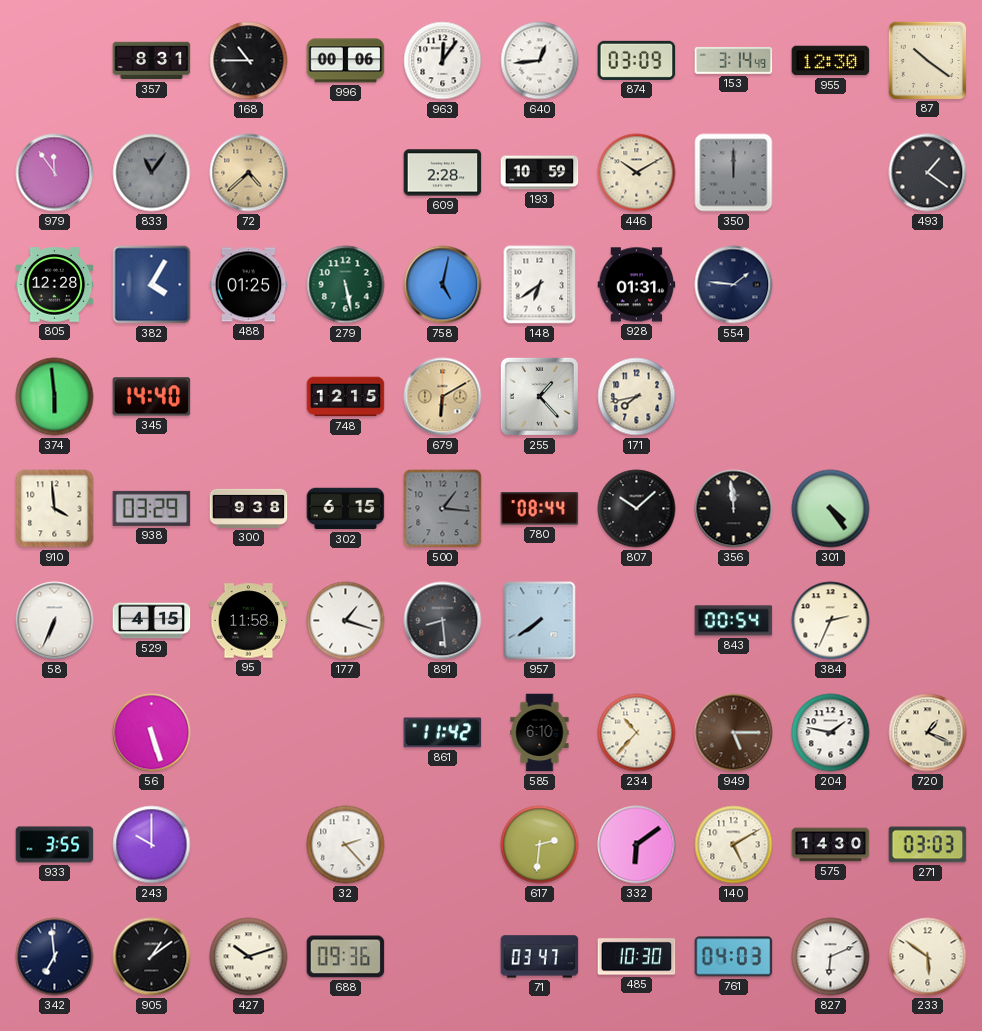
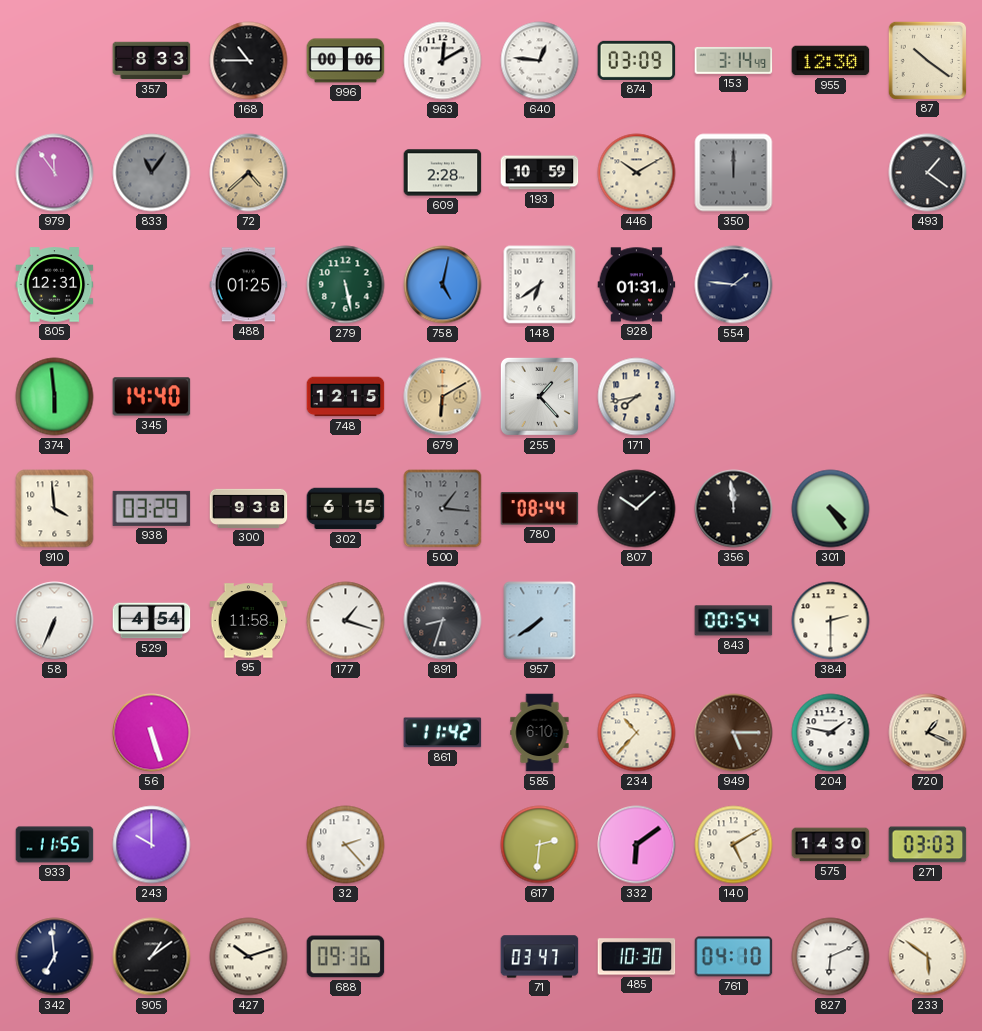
357: 8:31 -> 8:33
963: 12:06 -> 12:10
640: 12:44 -> 12:46
805: 12:28 -> 12:31
382: 4:05 -> none
529: 4:15 -> 4:54
891: 8:29 -> 8:33
384: 2:34 -> 2:30
933: 3:55 -> 11:55
761: 04:03 -> 04:10
